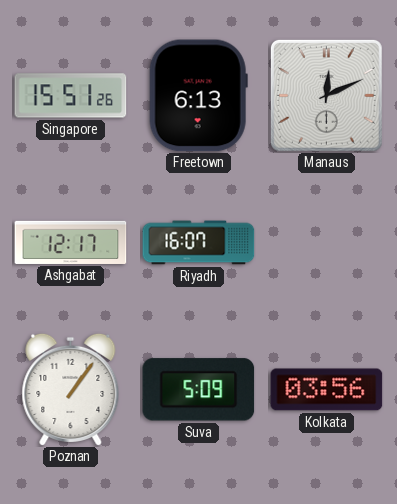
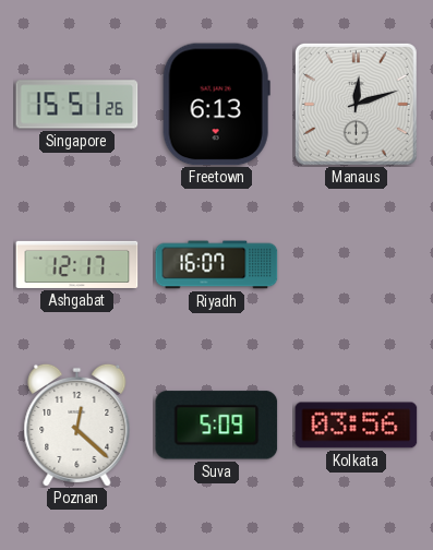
Manaus: 12:11 -> 12:12
Poznan: 1:06 -> 12:22
